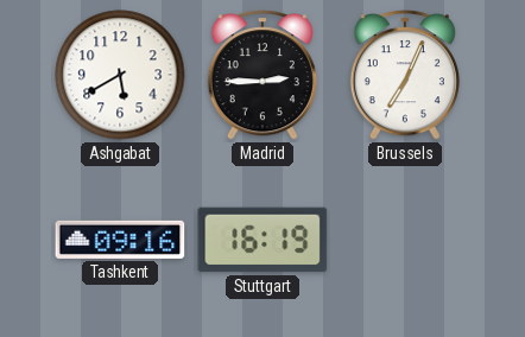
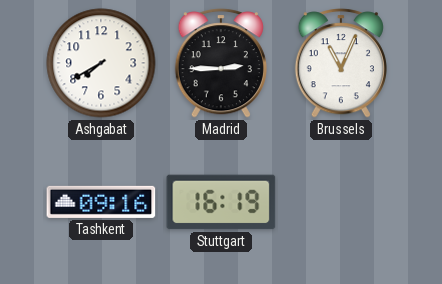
Ashgabat: 5:40 -> 7:40
Brussels: 7:04 -> 11:04
